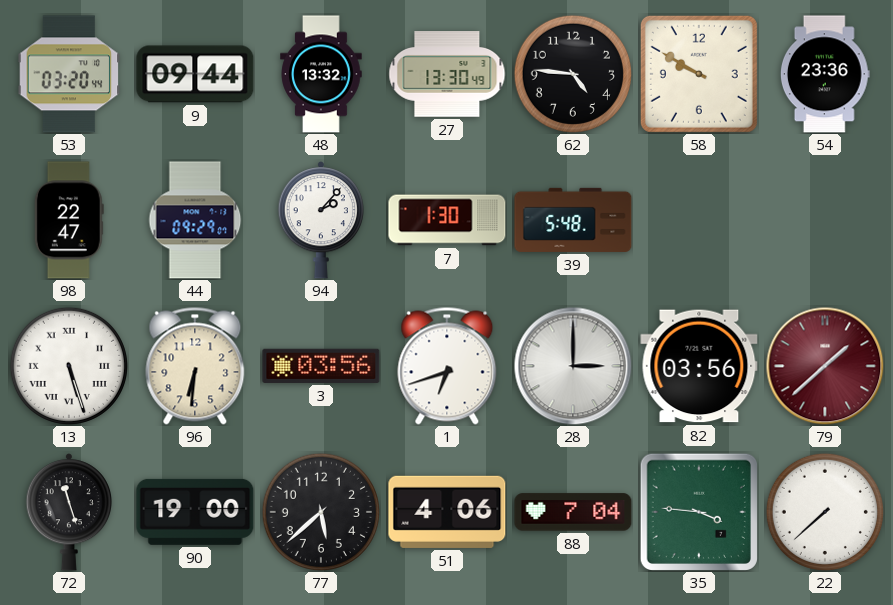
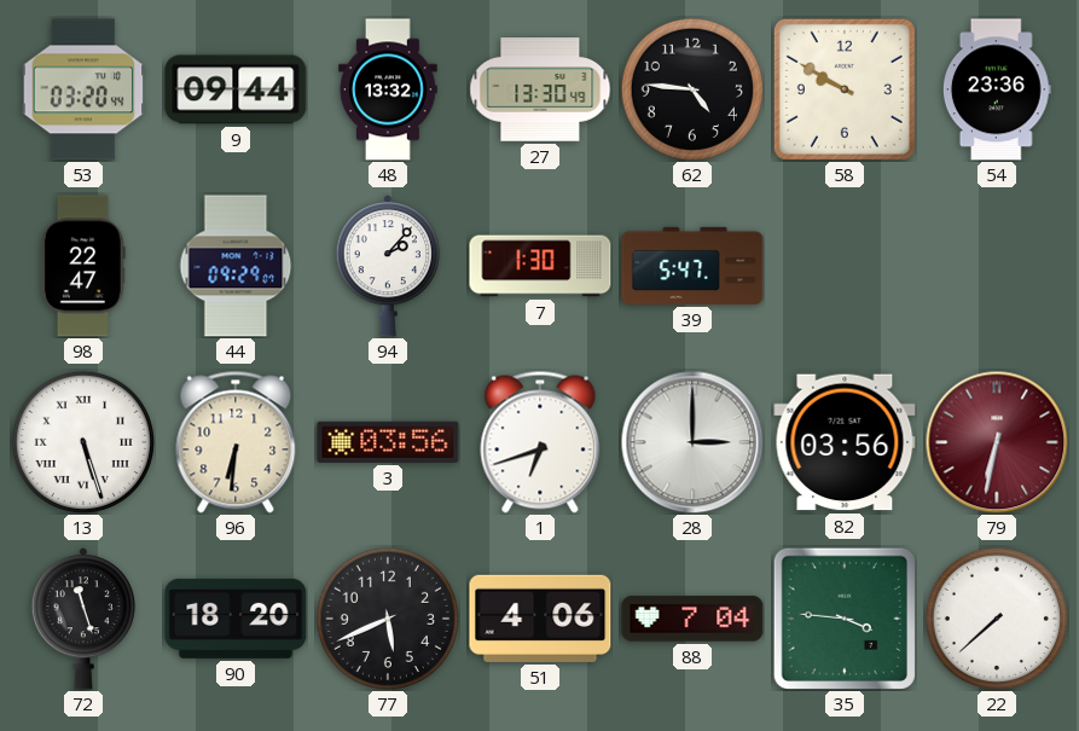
39: 5:48 -> 5:47
79: 1:38 -> 6:32
90: 19:00 -> 18:20
77: 5:38 -> 5:41
